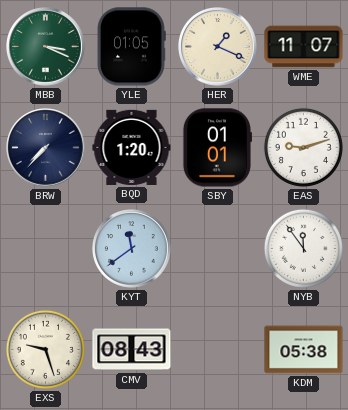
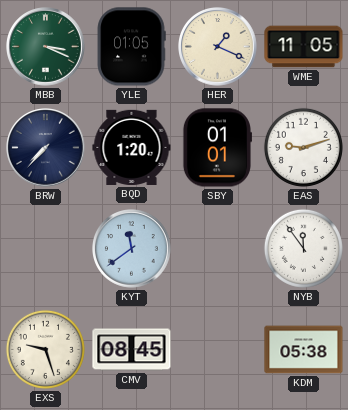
WME: 11:07 -> 11:05
CMV: 08:43 -> 08:45
